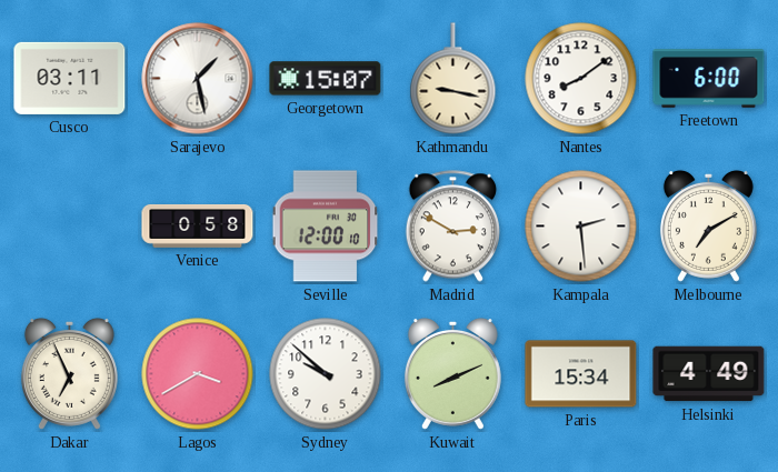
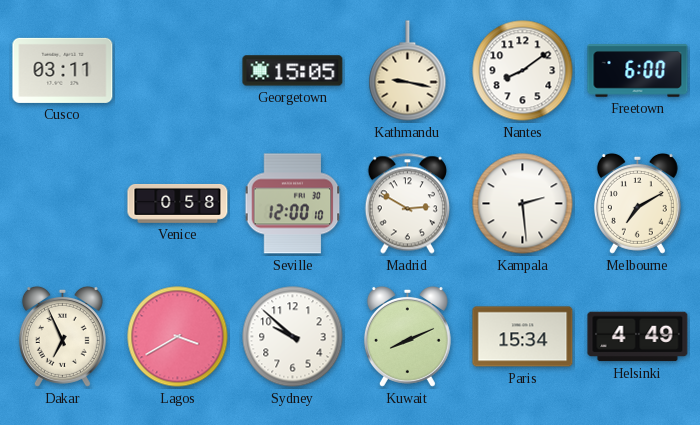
Sarajevo: 1:28 -> none
Georgetown: 15:07 -> 15:05
